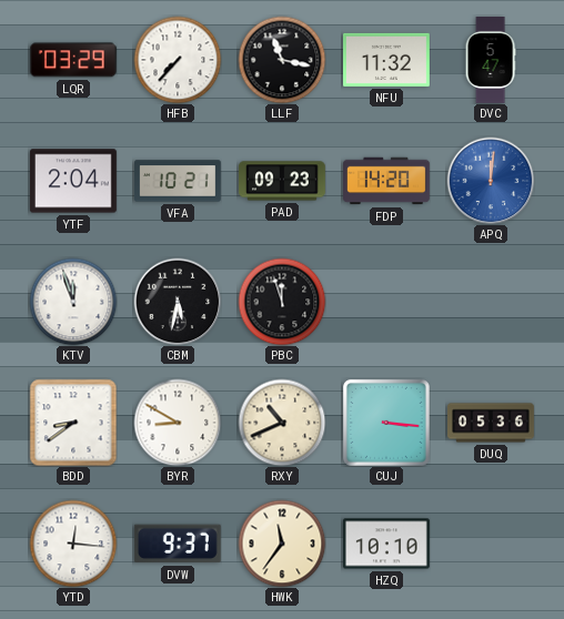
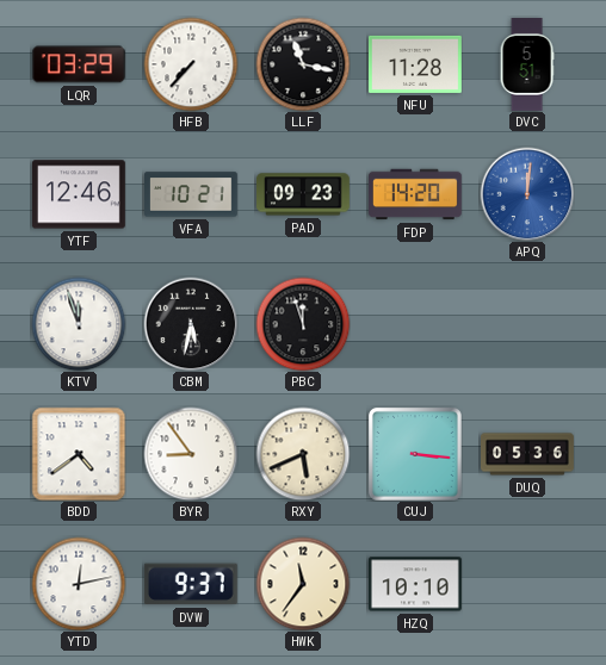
NFU: 11:32 -> 11:28
DVC: 5:47 -> 5:51
YTF: 2:04 -> 12:46
BDD: 8:39 -> 4:39
BYR: 8:50 -> 8:54
RXY: 10:41 -> 5:41
YTD: 12:16 -> 12:13
